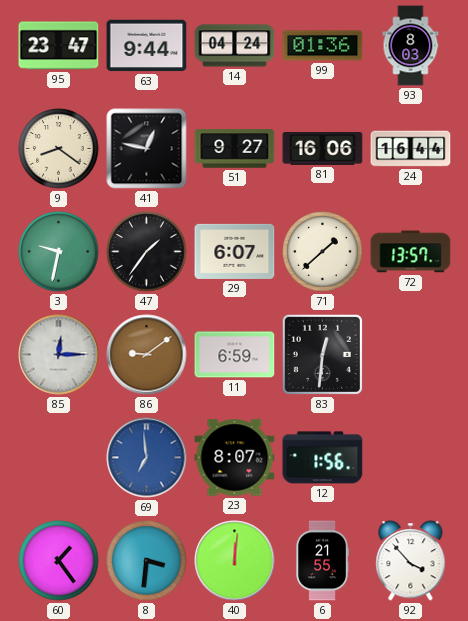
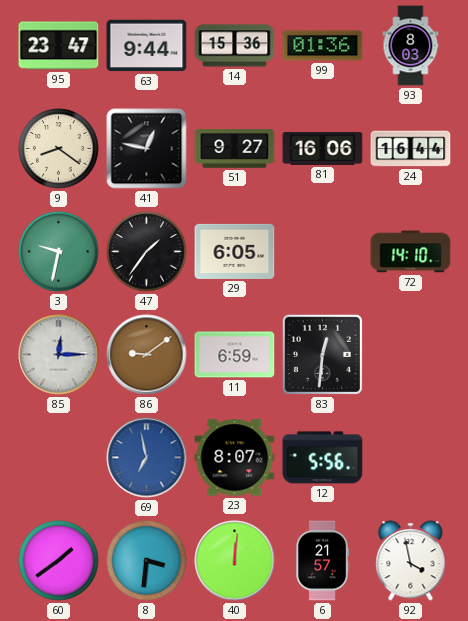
14: 04:24 -> 15:36
29: 6:07 -> 6:05
71: 1:38 -> none
72: 13:57 -> 14:10
69: 6:59 -> 6:58
12: 1:56 -> 5:56
60: 1:24 -> 1:39
6: 21:55 -> 21:57
92: 3:53 -> 3:58
